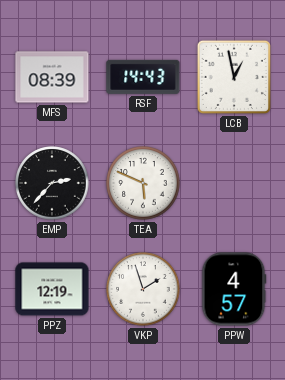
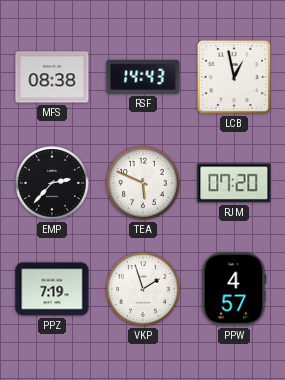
MFS: 08:39 -> 08:38
RJM: none -> 07:20
PPZ: 12:19 -> 7:19
